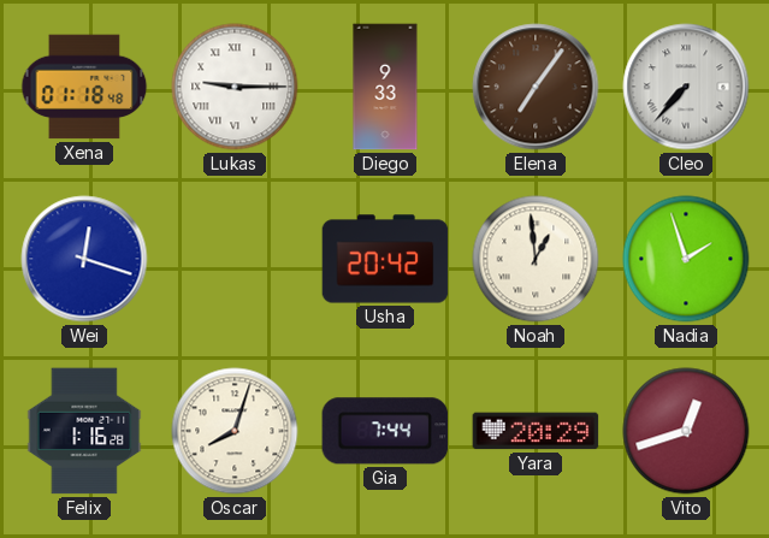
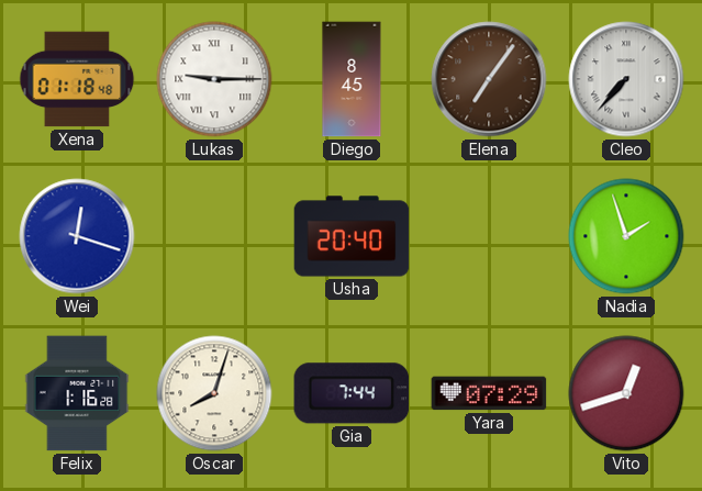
Diego: 9:33 -> 8:45
Usha: 20:42 -> 20:40
Noah: 12:59 -> none
Yara: 20:29 -> 07:29
